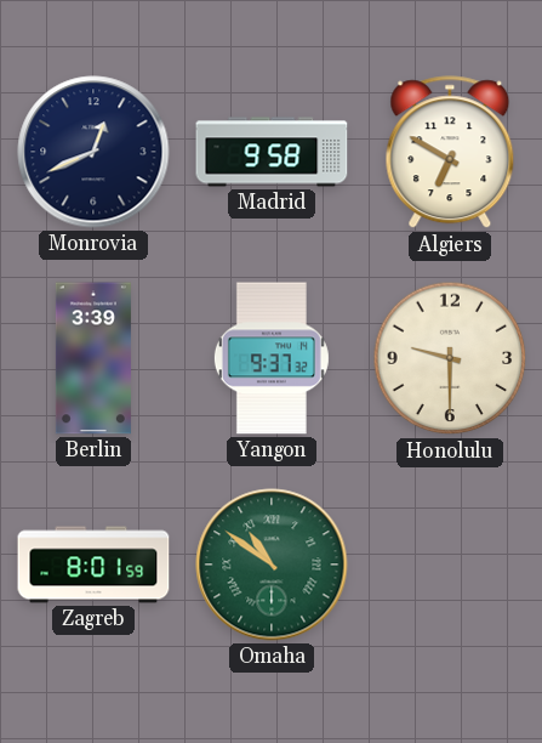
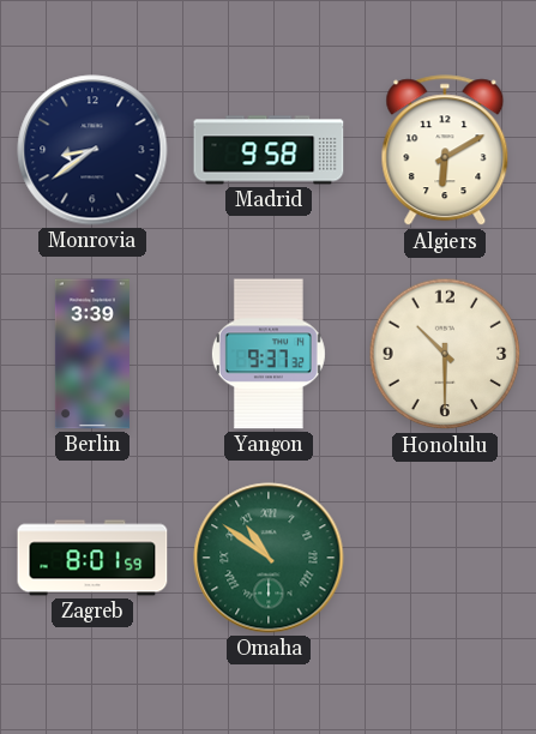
Monrovia: 12:41 -> 8:39
Algiers: 6:50 -> 6:10
Honolulu: 9:30 -> 10:30
